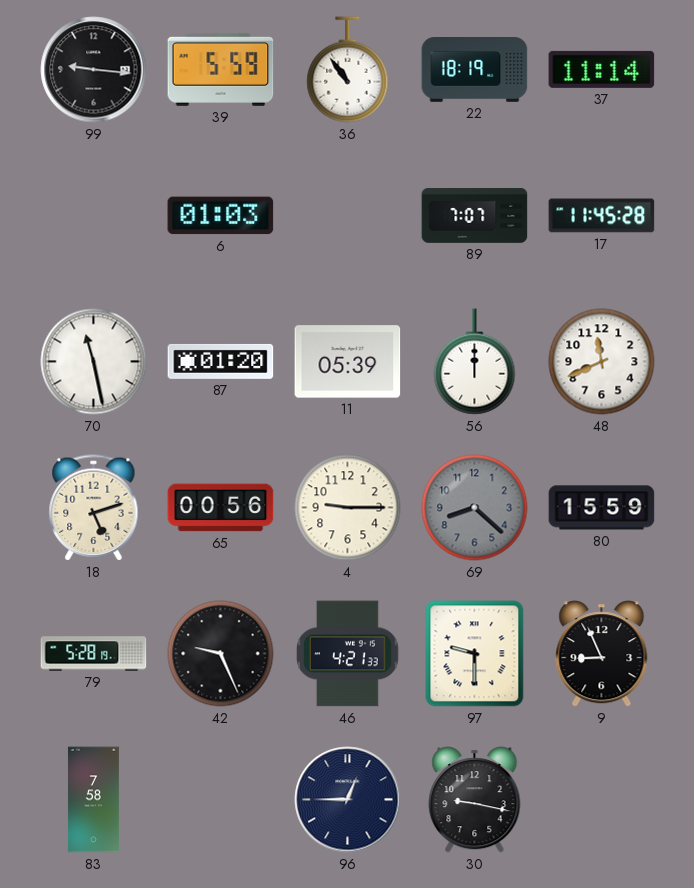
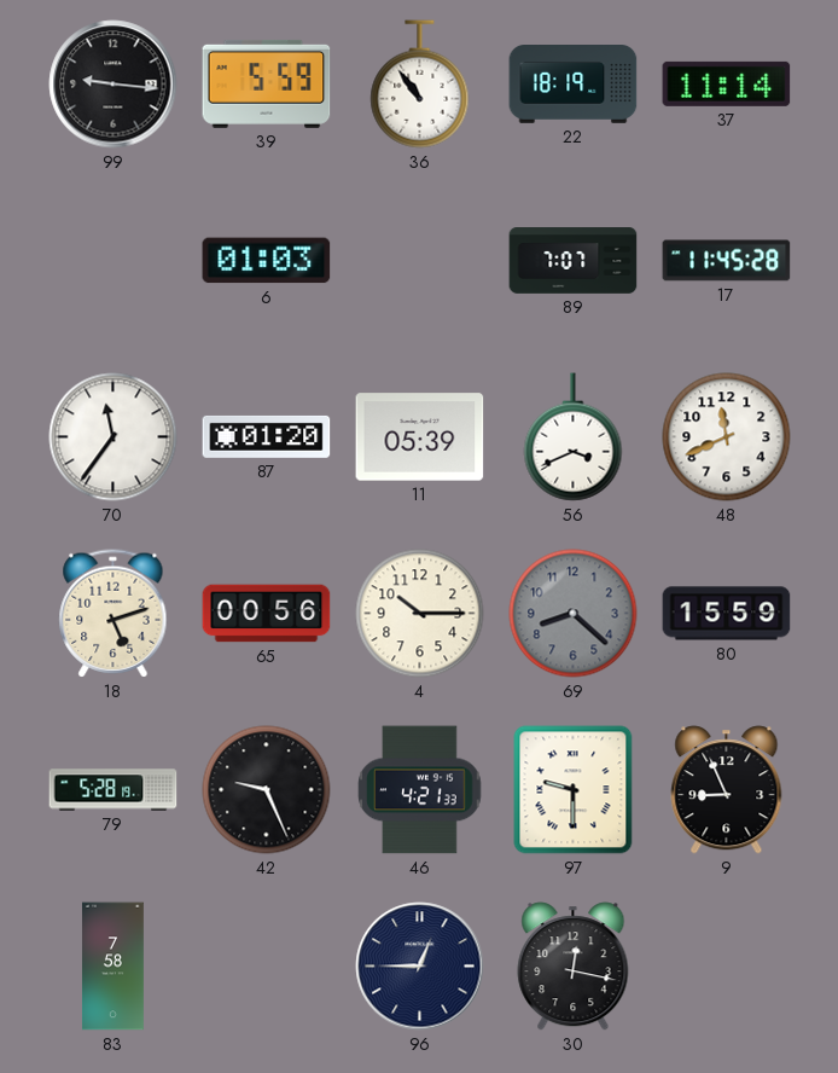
70: 11:28 -> 11:36
56: 12:00 -> 3:41
4: 9:15 -> 10:15
30: 9:17 -> 12:17
